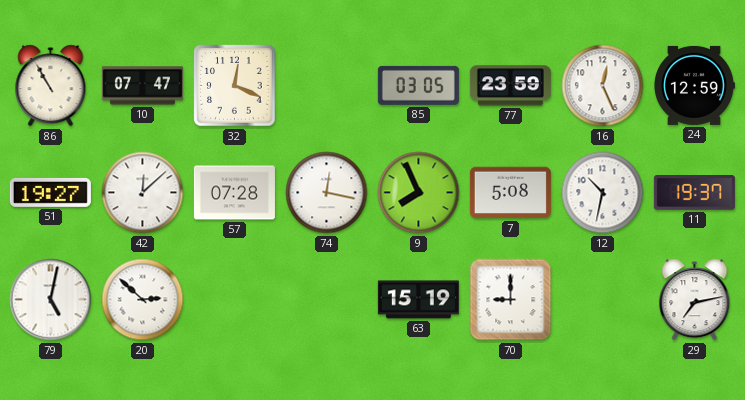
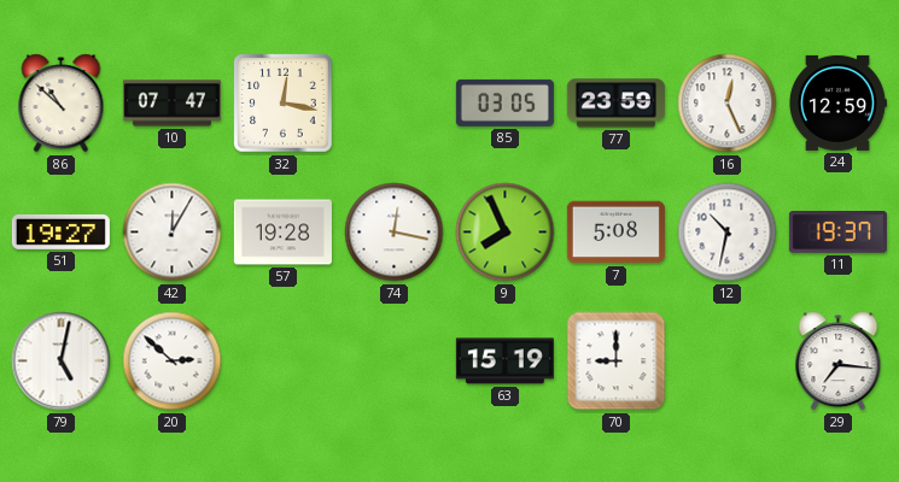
86: 10:55 -> 10:52
32: 12:19 -> 12:17
42: 12:08 -> 12:05
57: 07:28 -> 19:28
29: 7:13 -> 7:16
